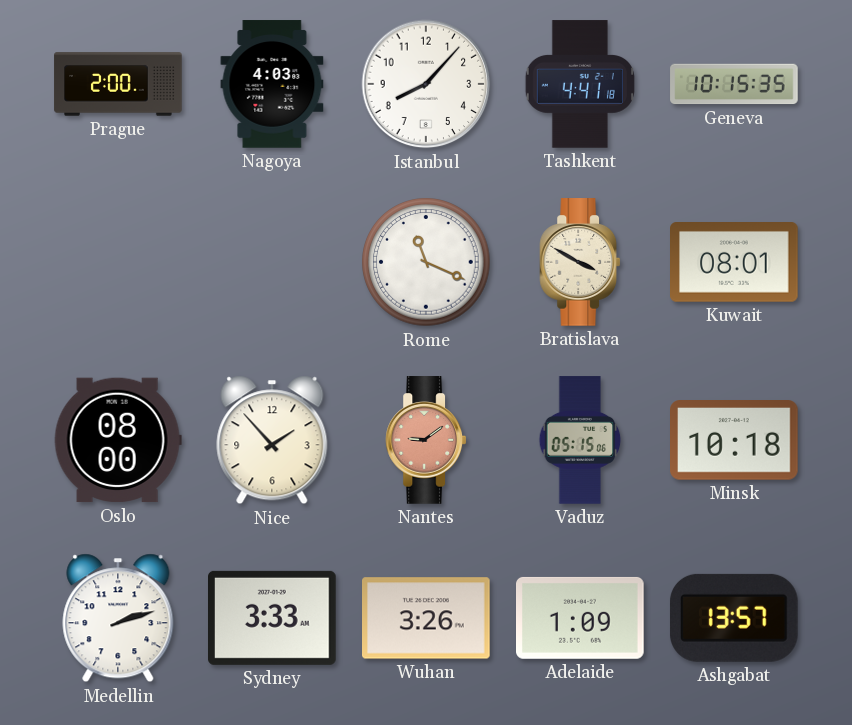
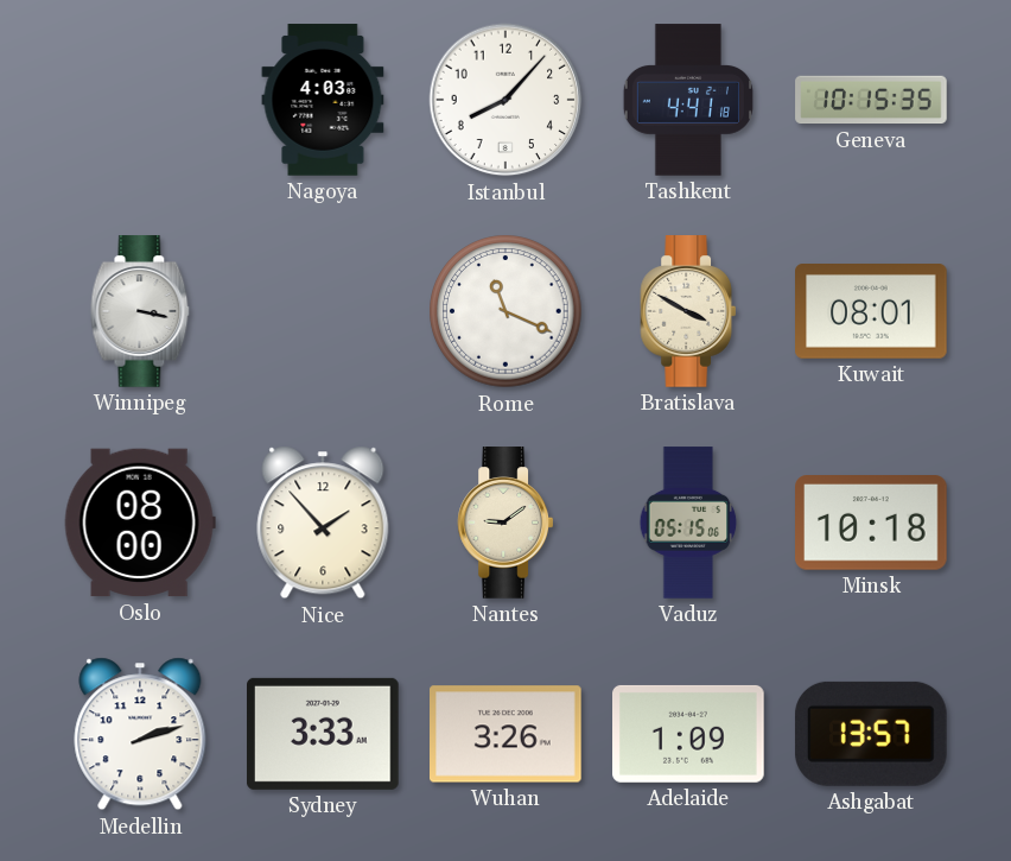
Prague: 2:00 -> none
Winnipeg: none -> 3:17
Nantes dial: salmon -> cream
